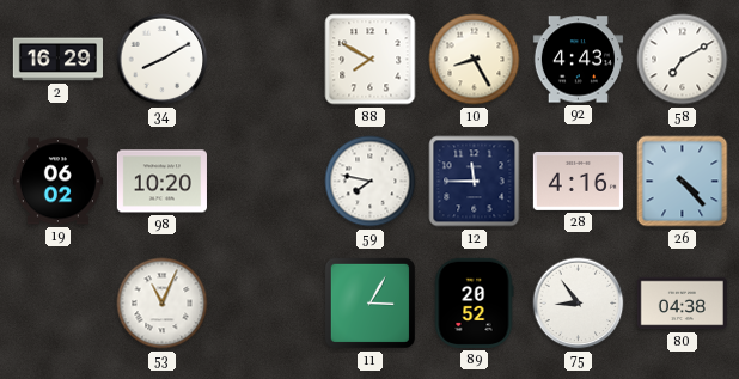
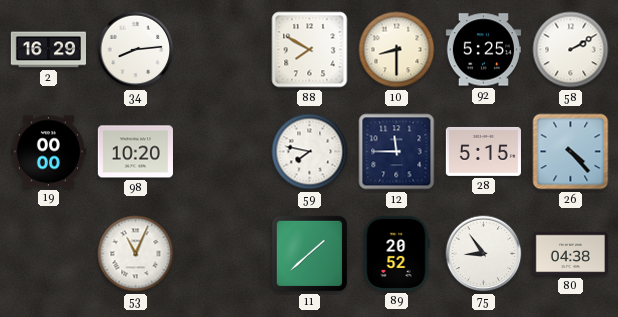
34: 8:10 -> 8:14
10: 8:25 -> 8:30
92: 4:43 -> 5:25
58: 7:10 -> 2:10
19: 06:02 -> 00:00
28: 4:16 -> 5:15
11: 3:05 -> 1:38
